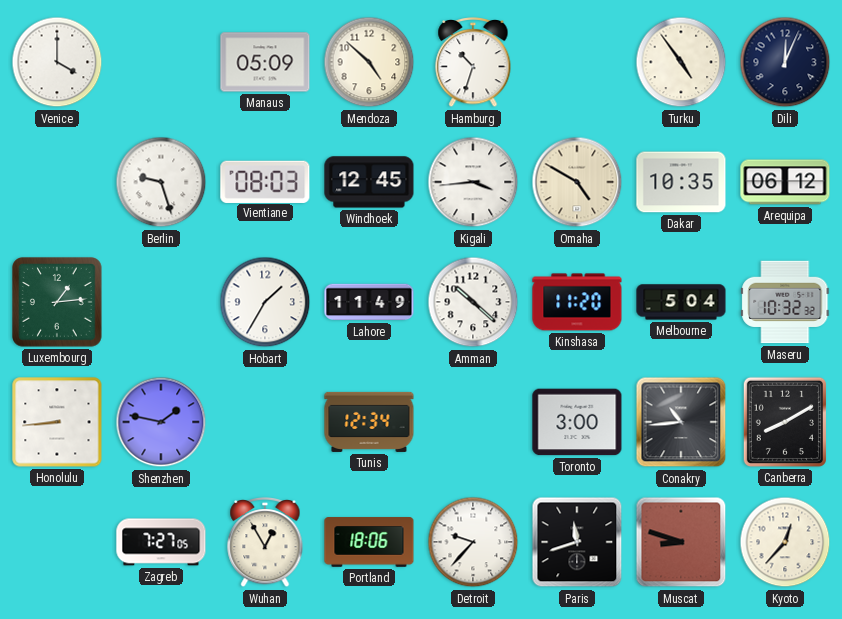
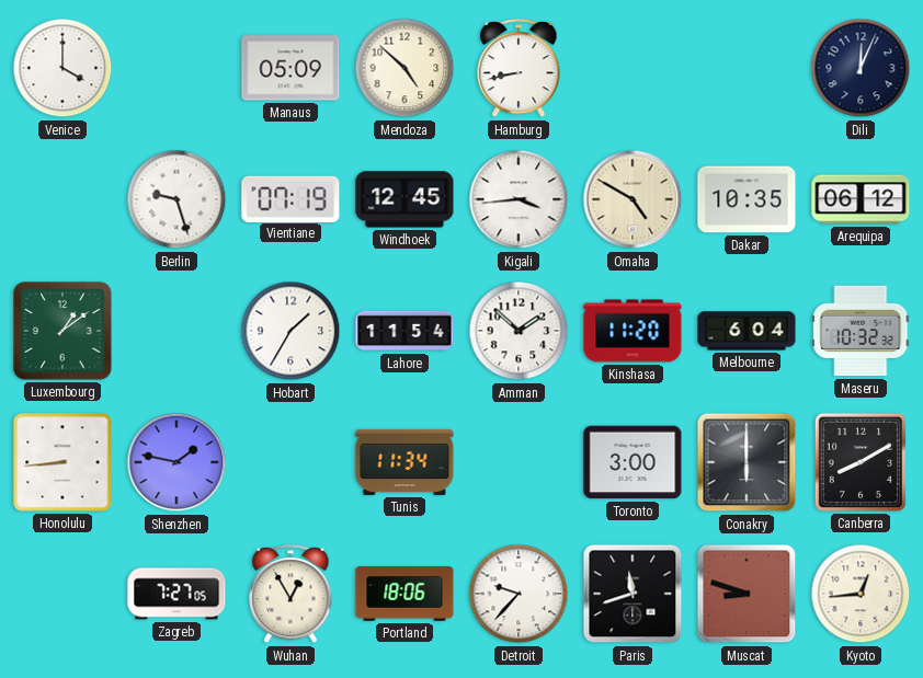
Hamburg: 10:33 -> 8:43
Turku: 4:54 -> none
Vientiane: 08:03 -> 07:19
Luxembourg: 1:14 -> 1:09
Lahore: 11:49 -> 11:54
Amman: 10:22 -> 1:52
Melbourne: 5:04 -> 6:04
Tunis: 12:34 -> 11:34
Conakry: 10:44 -> 6:00
Kyoto: 12:37 -> 12:44
